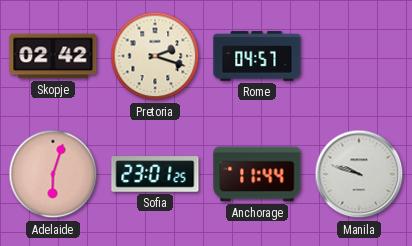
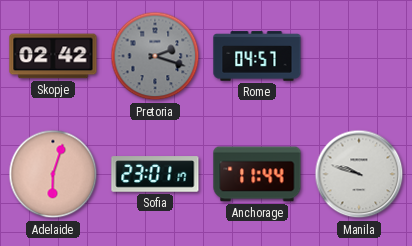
Pretoria dial: cream -> grey
Sofia: 23:01:25 -> 23:01:17
